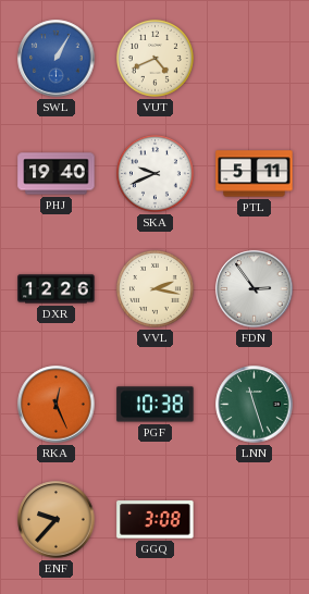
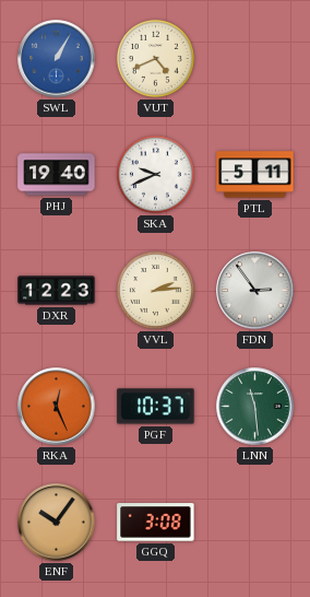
DXR: 12:26 -> 12:23
VVL: 2:17 -> 2:14
PGF: 10:38 -> 10:37
LNN: 11:27 -> 11:29
ENF: 9:37 -> 10:06
